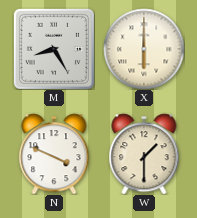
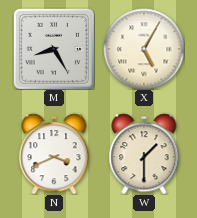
X: 6:00 -> 5:05
N: 3:49 -> 3:41
